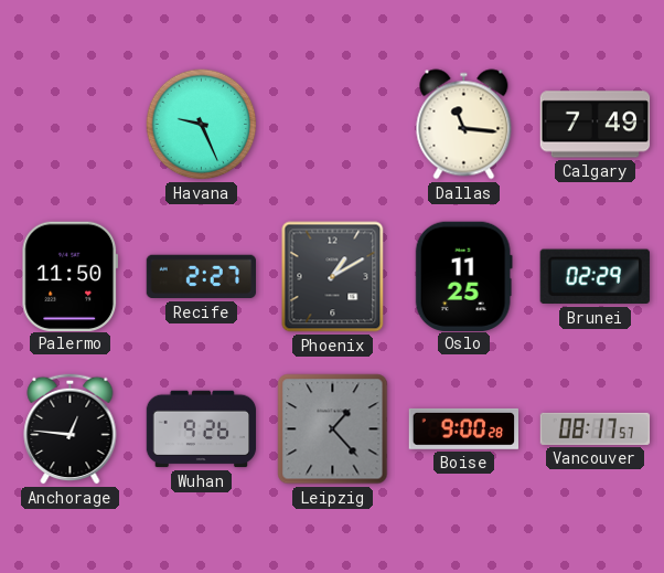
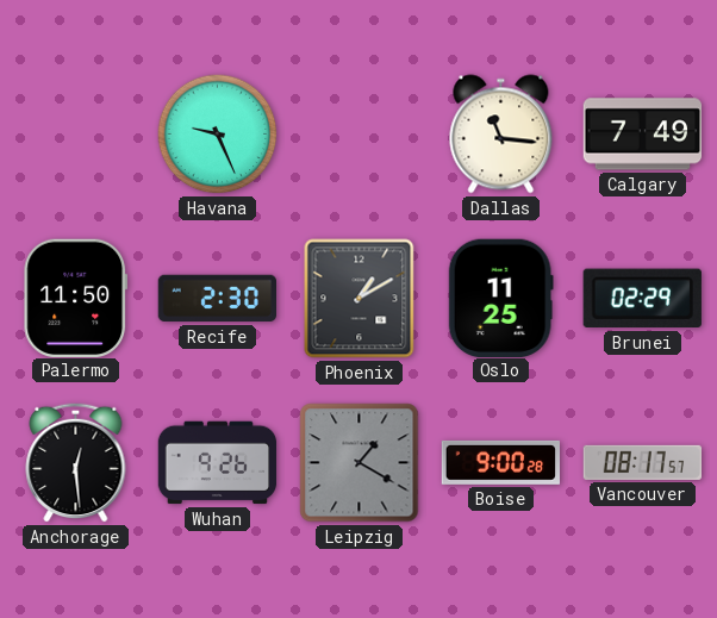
Recife: 2:27 -> 2:30
Anchorage: 12:46 -> 12:29
Leipzig: 1:23 -> 1:20
